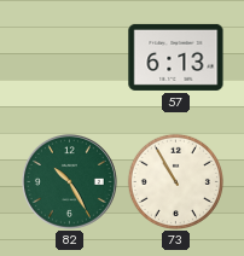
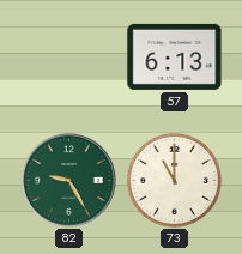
82: 10:25 -> 9:25
73: 10:55 -> 11:00
